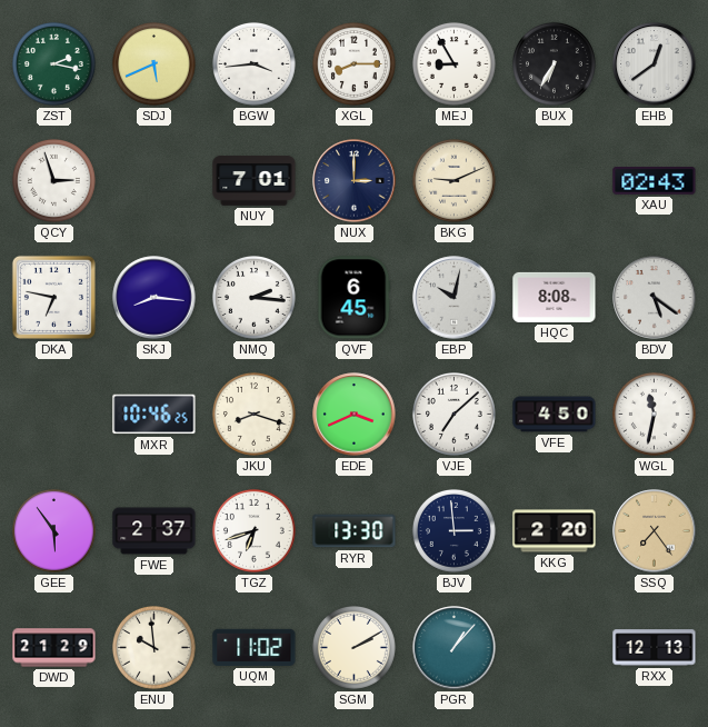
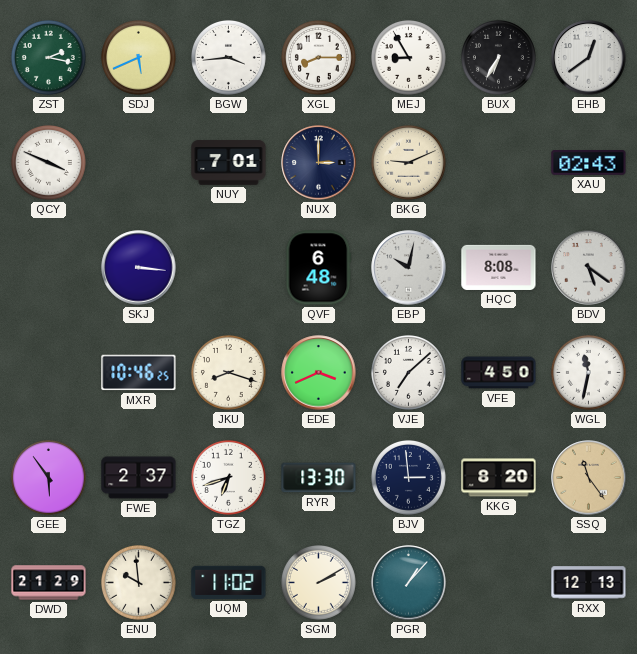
QCY: 2:57 -> 3:49
DKA: 6:47 -> none
SKJ: 8:16 -> 3:16
NMQ: 2:16 -> none
QVF: 6:45 -> 6:48
KKG: 2:20 -> 8:20
SSQ: 7:24 -> 11:24
